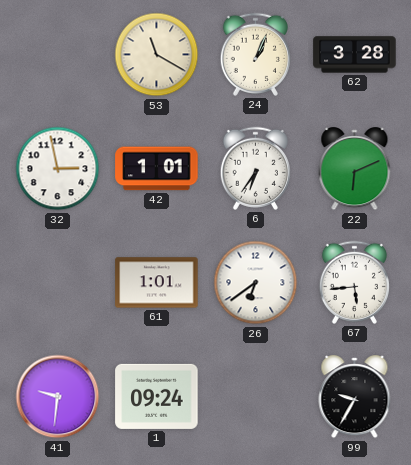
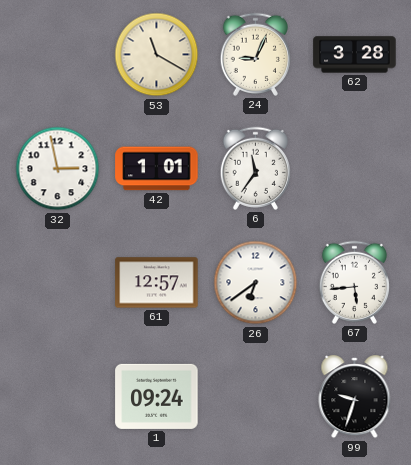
24: 1:04 -> 9:04
6: 6:36 -> 11:36
22: 6:11 -> none
61: 1:01 -> 12:57
41: 9:31 -> none
99: 9:35 -> 9:33
